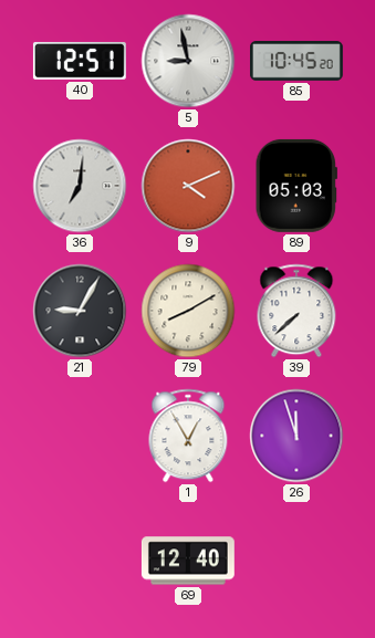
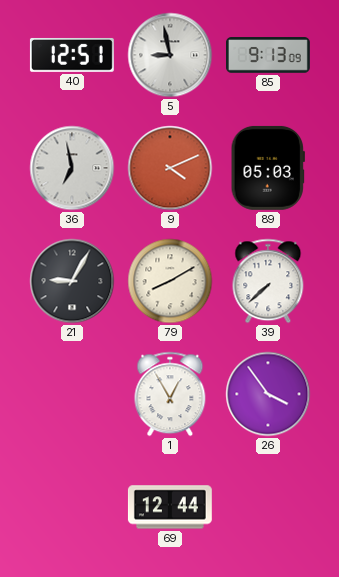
85: 10:45 -> 9:13
36: 7:01 -> 6:58
26: 11:57 -> 3:54
69: 12:40 -> 12:44
